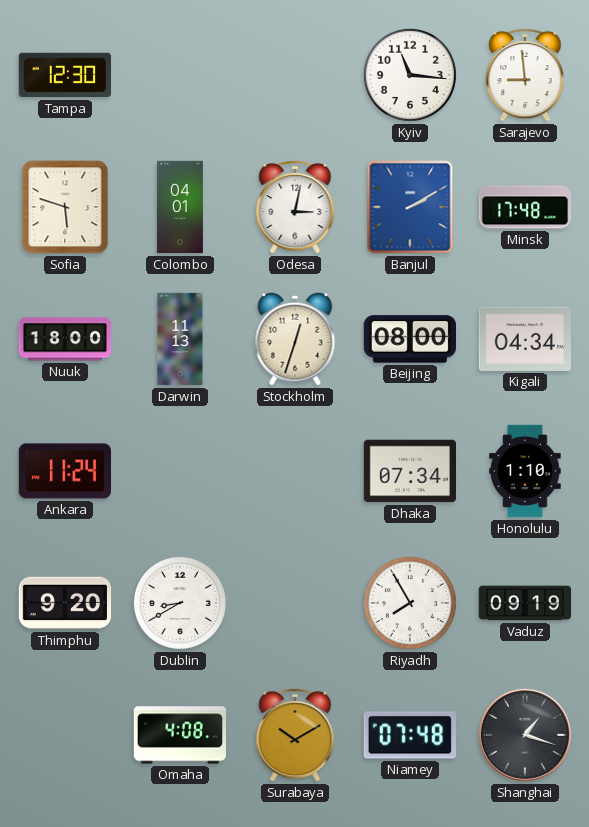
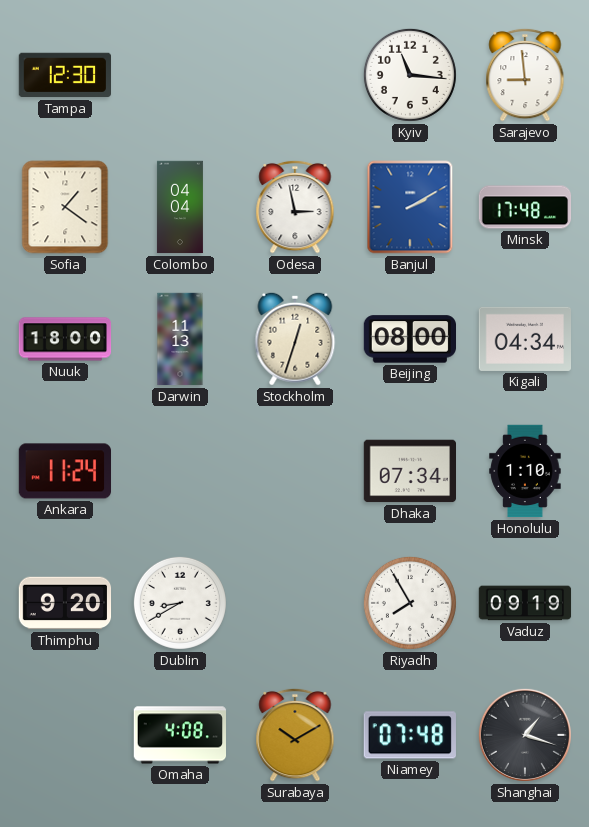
Sofia: 5:48 -> 1:21
Colombo: 04:01 -> 04:04
Odesa: 3:02 -> 2:58
